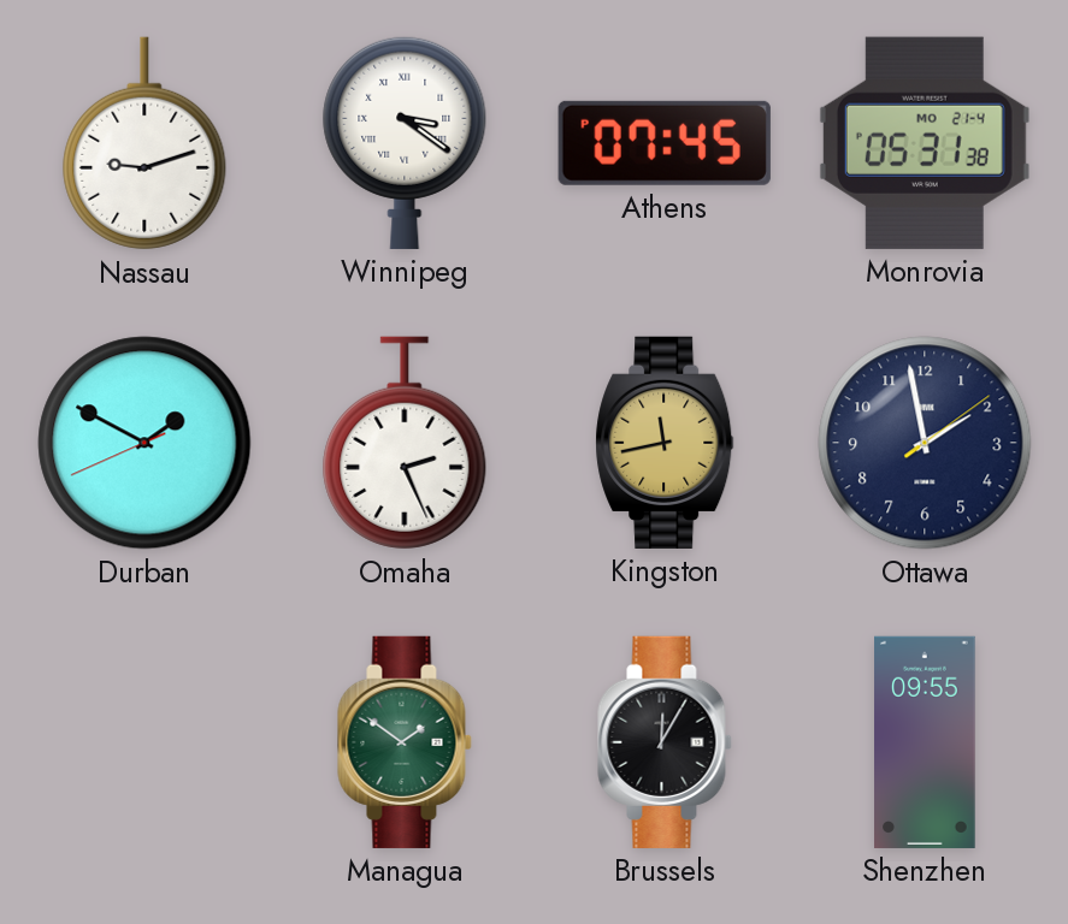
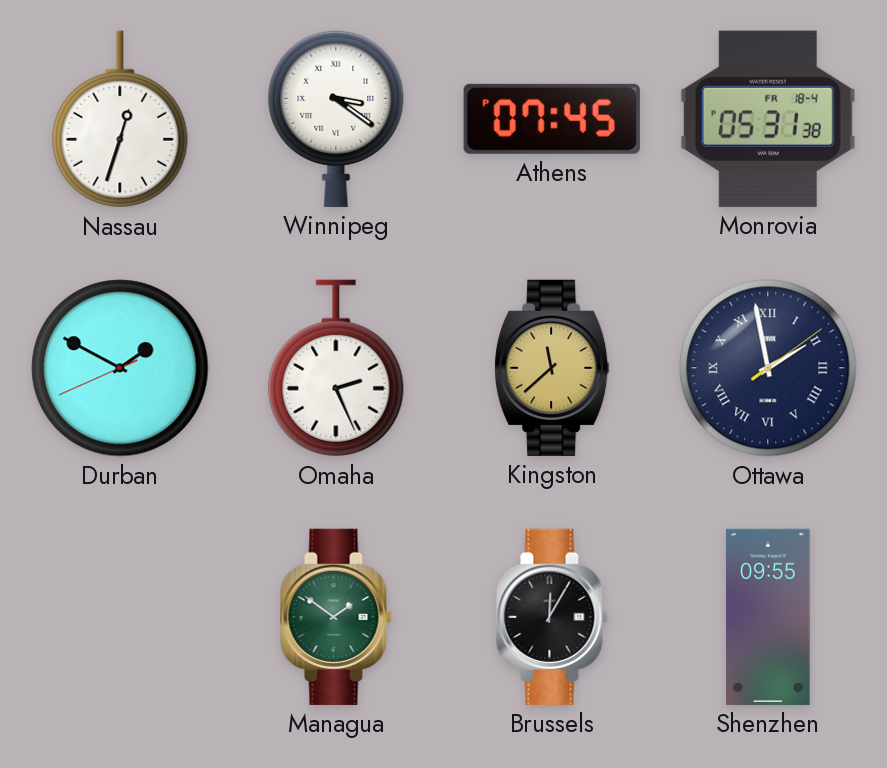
Nassau: 9:12 -> 12:33
Monrovia date: MO 21-4 -> FR 18-4
Kingston: 11:43 -> 11:38
Ottawa numerals: Arabic -> Roman
